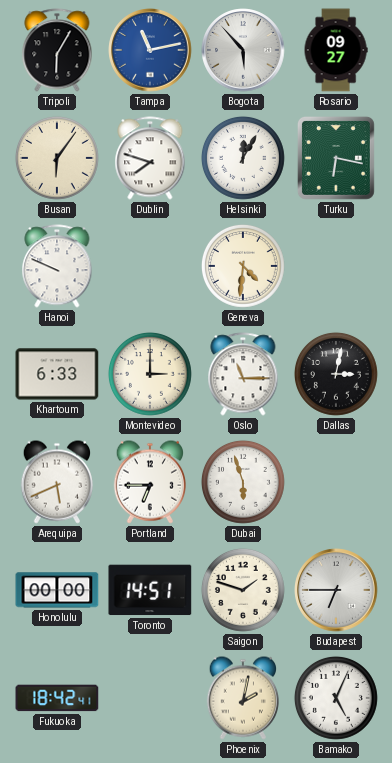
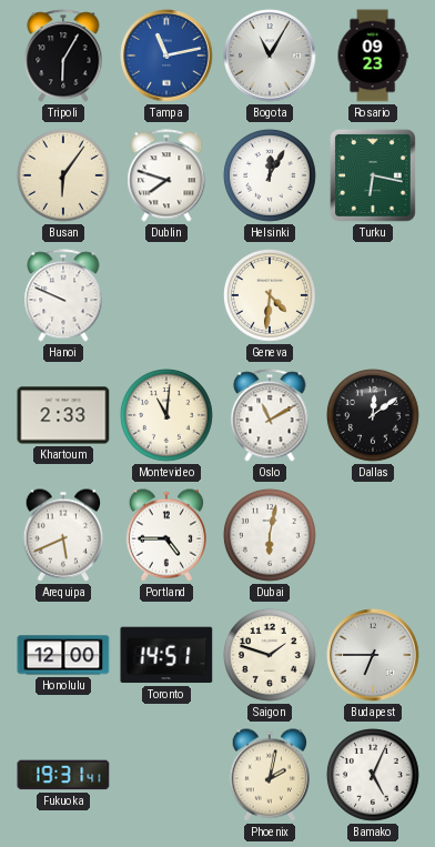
Bogota: 5:53 -> 11:05
Rosario: 09:27 -> 09:23
Khartoum: 6:33 -> 2:33
Montevideo: 3:00 -> 11:01
Oslo: 11:15 -> 11:10
Dallas: 3:02 -> 12:09
Portland: 6:45 -> 4:45
Dubai: 5:57 -> 6:02
Honolulu: 00:00 -> 12:00
Fukuoka: 18:42 -> 19:31
